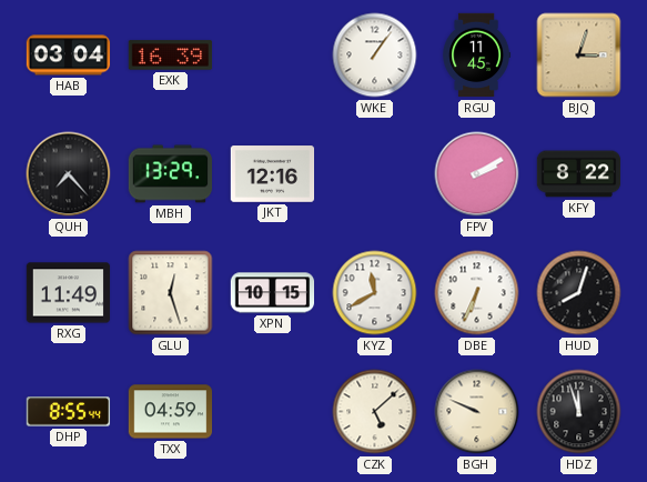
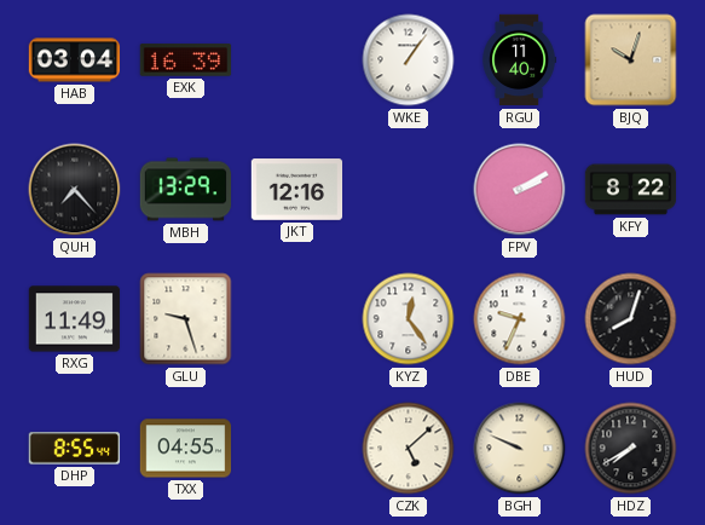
RGU: 11:45 -> 11:40
BJQ: 3:03 -> 10:03
GLU: 12:27 -> 9:27
XPN: 10:15 -> none
KYZ: 11:40 -> 12:24
DBE: 6:34 -> 9:34
TXX: 04:59 -> 04:55
HDZ: 11:57 -> 7:40
